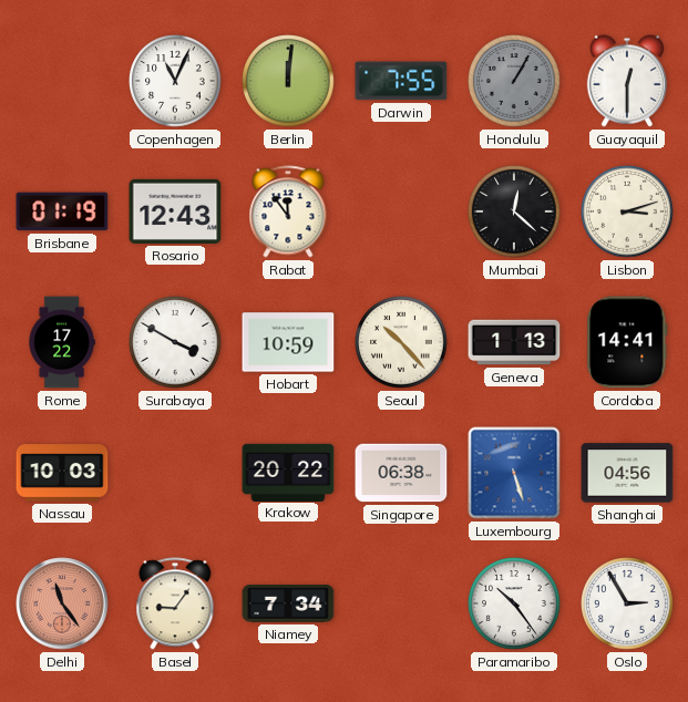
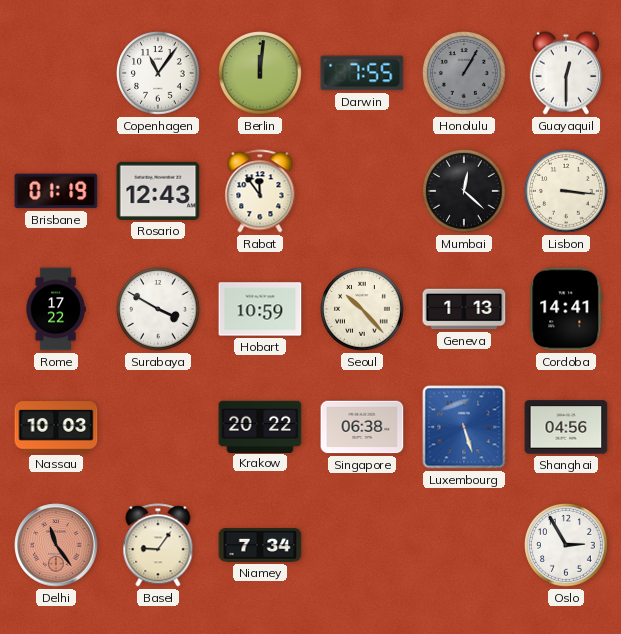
Copenhagen: 11:04 -> 11:06
Lisbon: 3:12 -> 3:16
Paramaribo: 10:24 -> none
